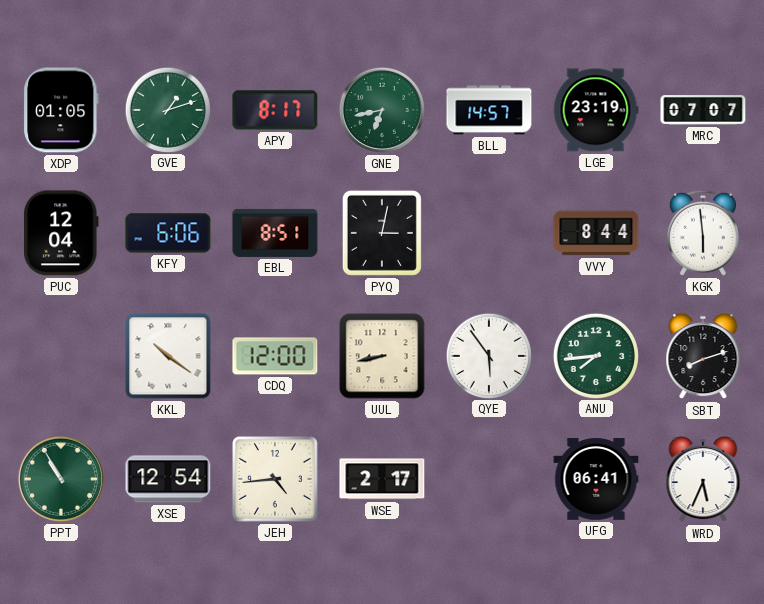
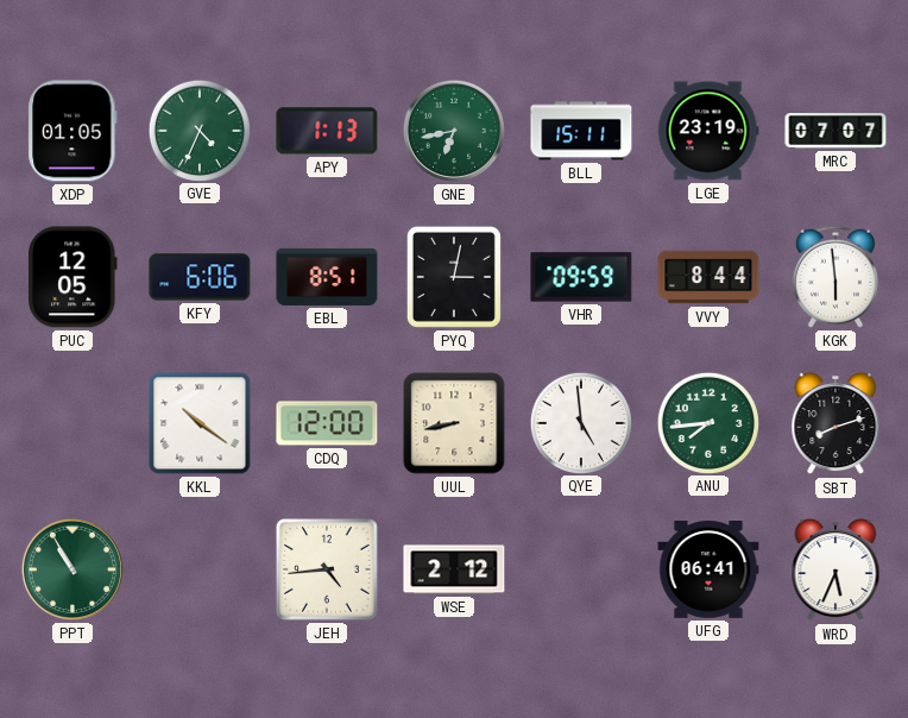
GVE: 1:12 -> 4:34
APY: 8:17 -> 1:13
BLL: 14:57 -> 15:11
PUC: 12:04 -> 12:05
VHR: none -> 09:59
QYE: 5:54 -> 4:59
XSE: 12:54 -> none
WSE: 2:17 -> 2:12
